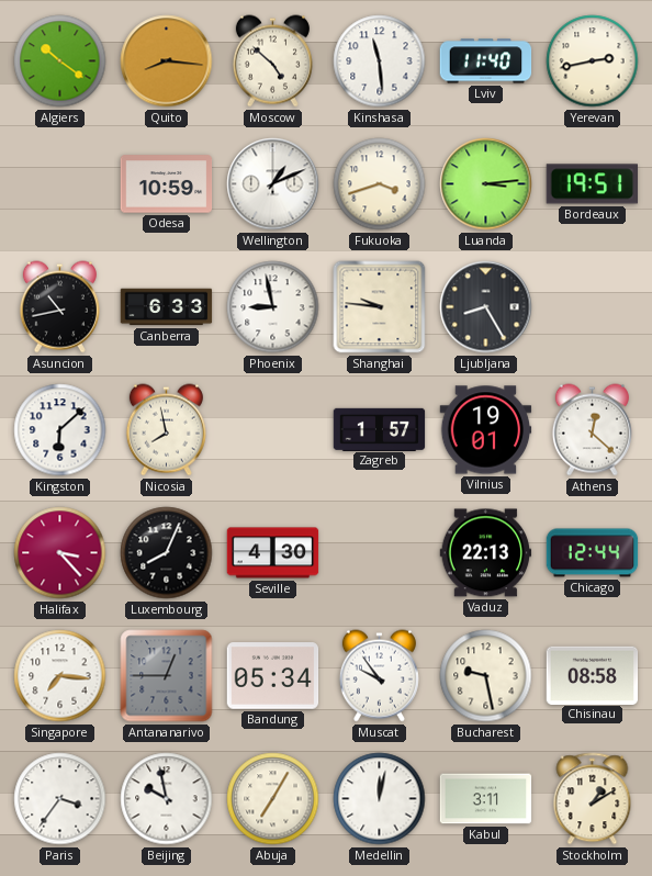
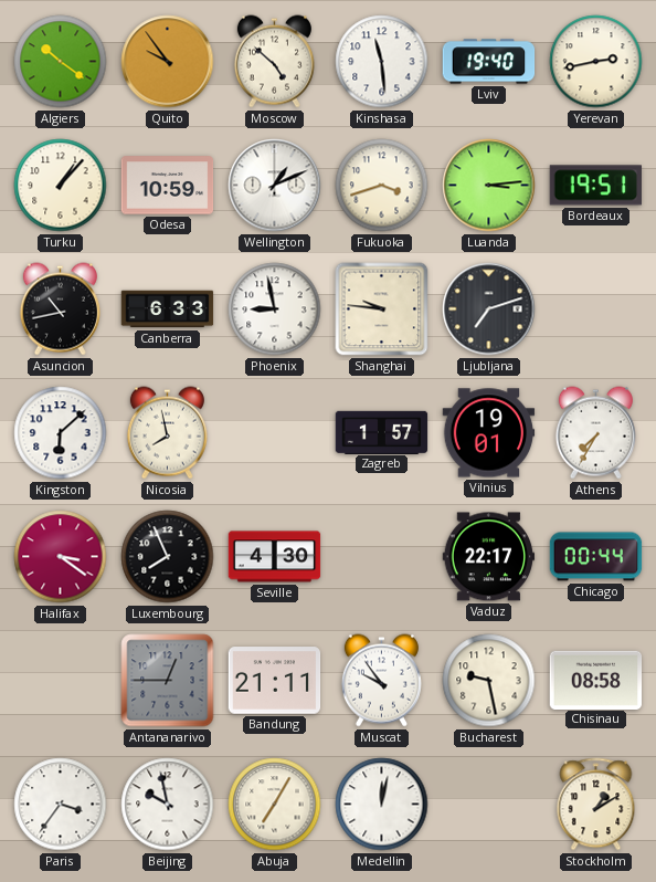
Quito: 8:16 -> 9:54
Lviv: 11:40 -> 19:40
Turku: none -> 1:07
Ljubljana: 8:25 -> 7:12
Athens: 12:22 -> 7:35
Halifax: 3:23 -> 3:21
Luxembourg: 8:04 -> 7:56
Vaduz: 22:13 -> 22:17
Chicago: 12:44 -> 00:44
Singapore: 7:16 -> none
Bandung: 05:34 -> 21:11
Kabul: 3:11 -> none
